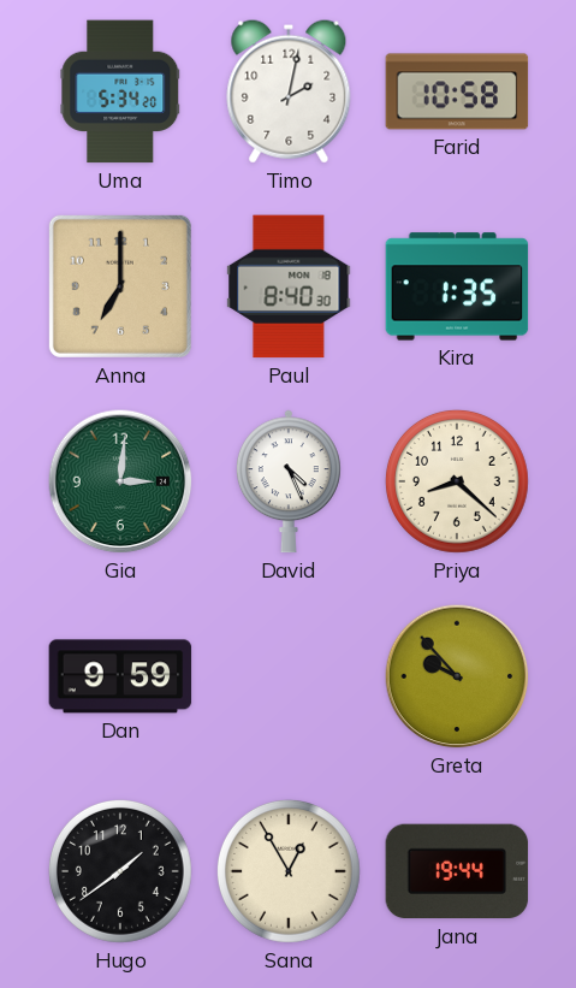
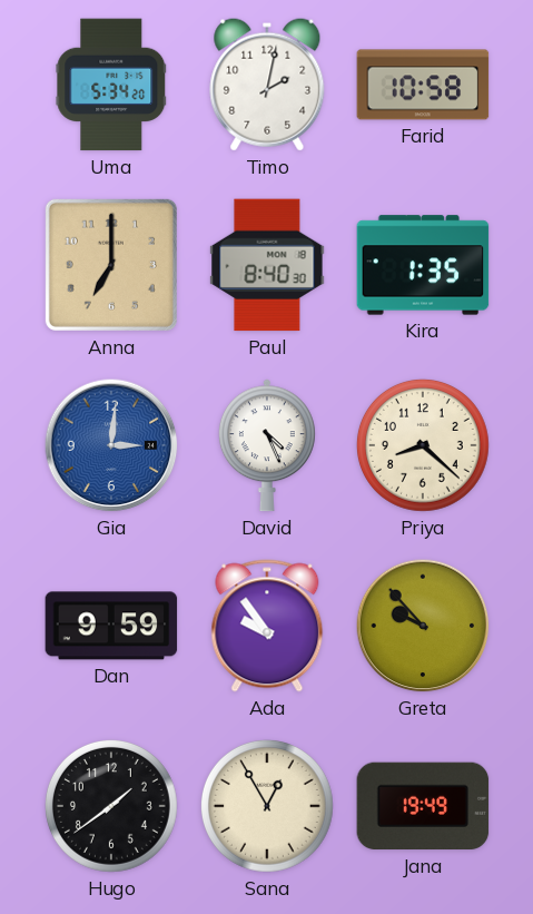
Gia dial: green -> blue
Ada: none -> 9:54
Jana: 19:44 -> 19:49
